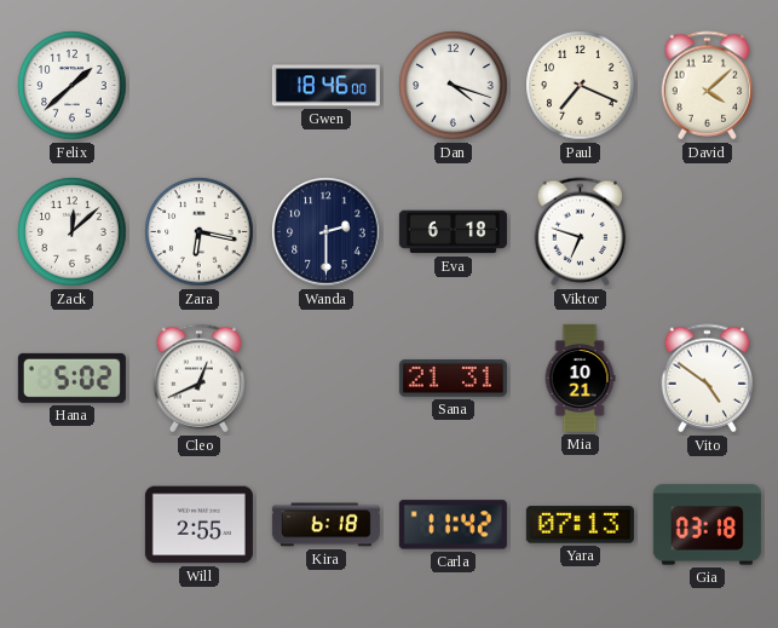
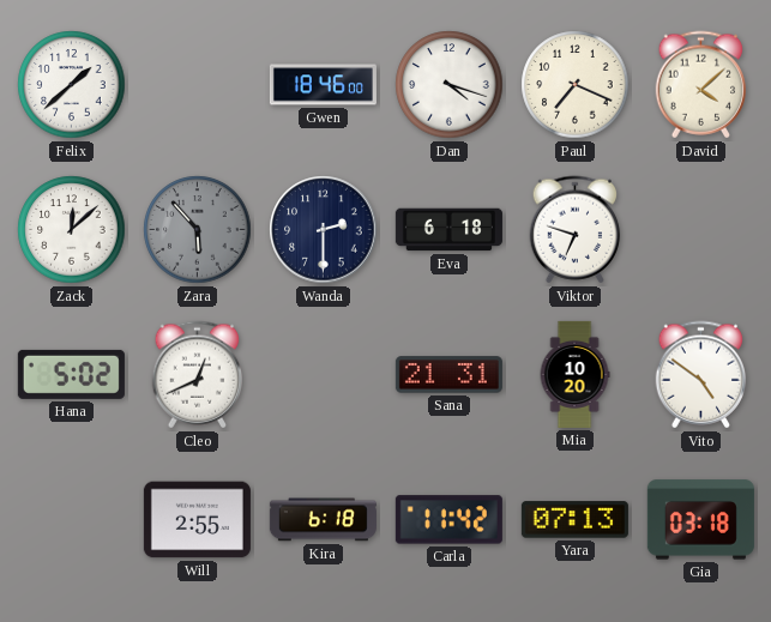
Zara: 6:17 -> 5:53
Zara dial: white -> grey
Mia: 10:21 -> 10:20
